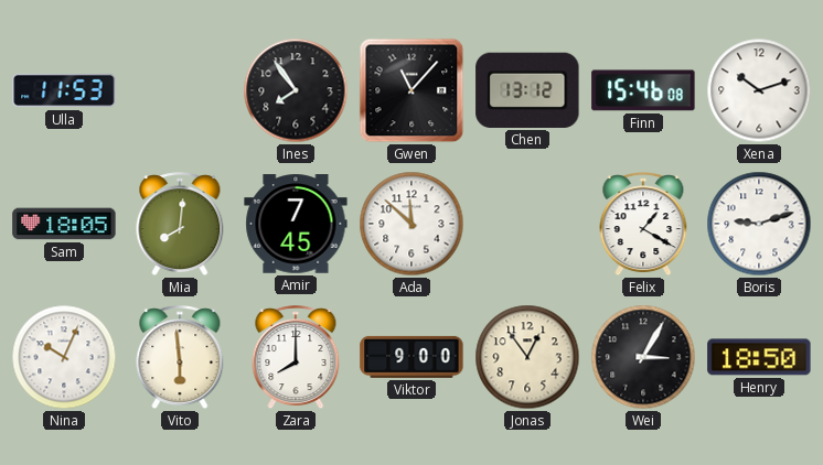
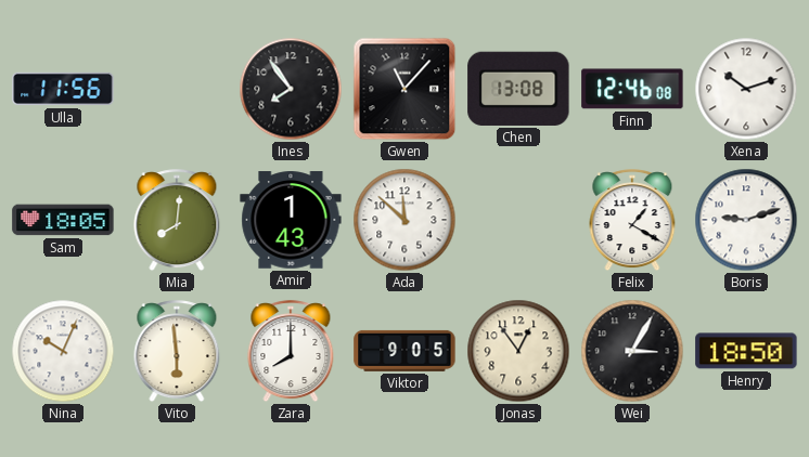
Ulla: 11:53 -> 11:56
Chen: 13:12 -> 13:08
Finn: 15:46 -> 12:46
Amir: 7:45 -> 1:43
Viktor: 9:00 -> 9:05
